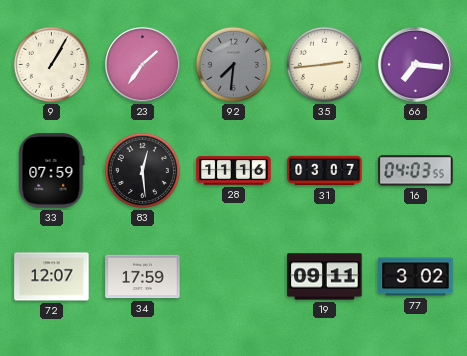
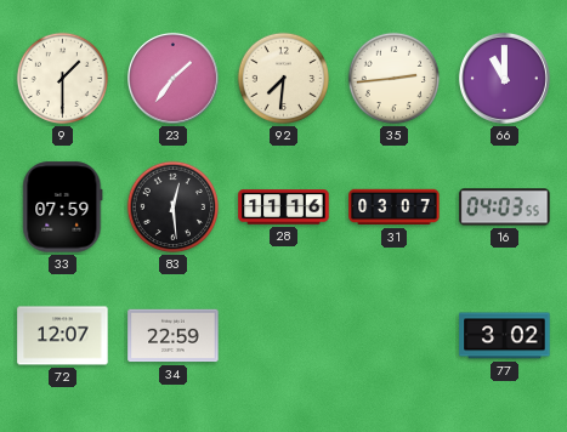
9: 1:05 -> 1:30
92 dial: grey -> cream
66: 7:16 -> 11:00
34: 17:59 -> 22:59
19: 09:11 -> none
